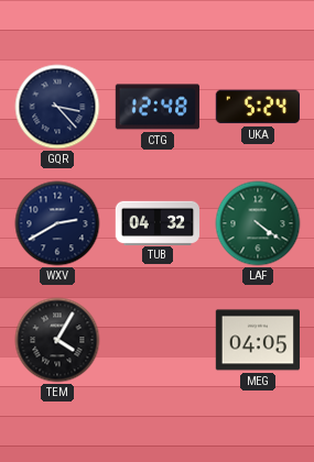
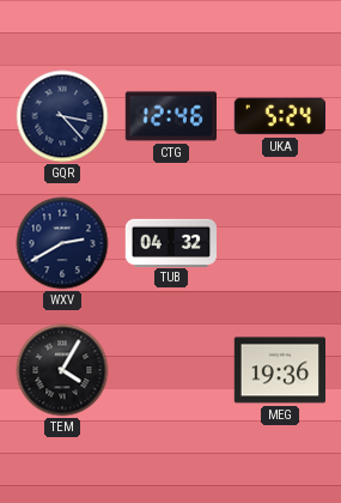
CTG: 12:48 -> 12:46
LAF: 4:21 -> none
MEG: 04:05 -> 19:36
